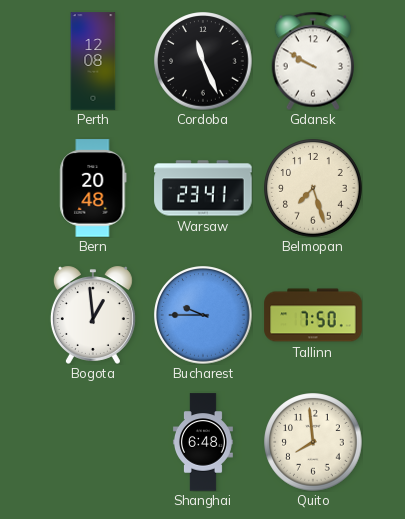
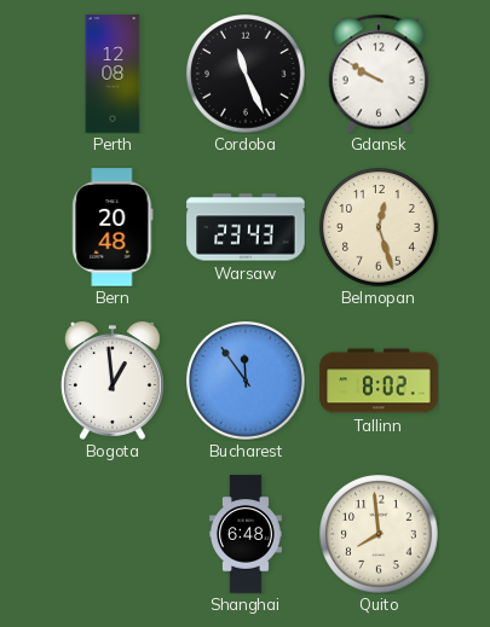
Warsaw: 23:41 -> 23:43
Belmopan: 7:27 -> 12:27
Bucharest: 9:45 -> 11:54
Tallinn: 7:50 -> 8:02
